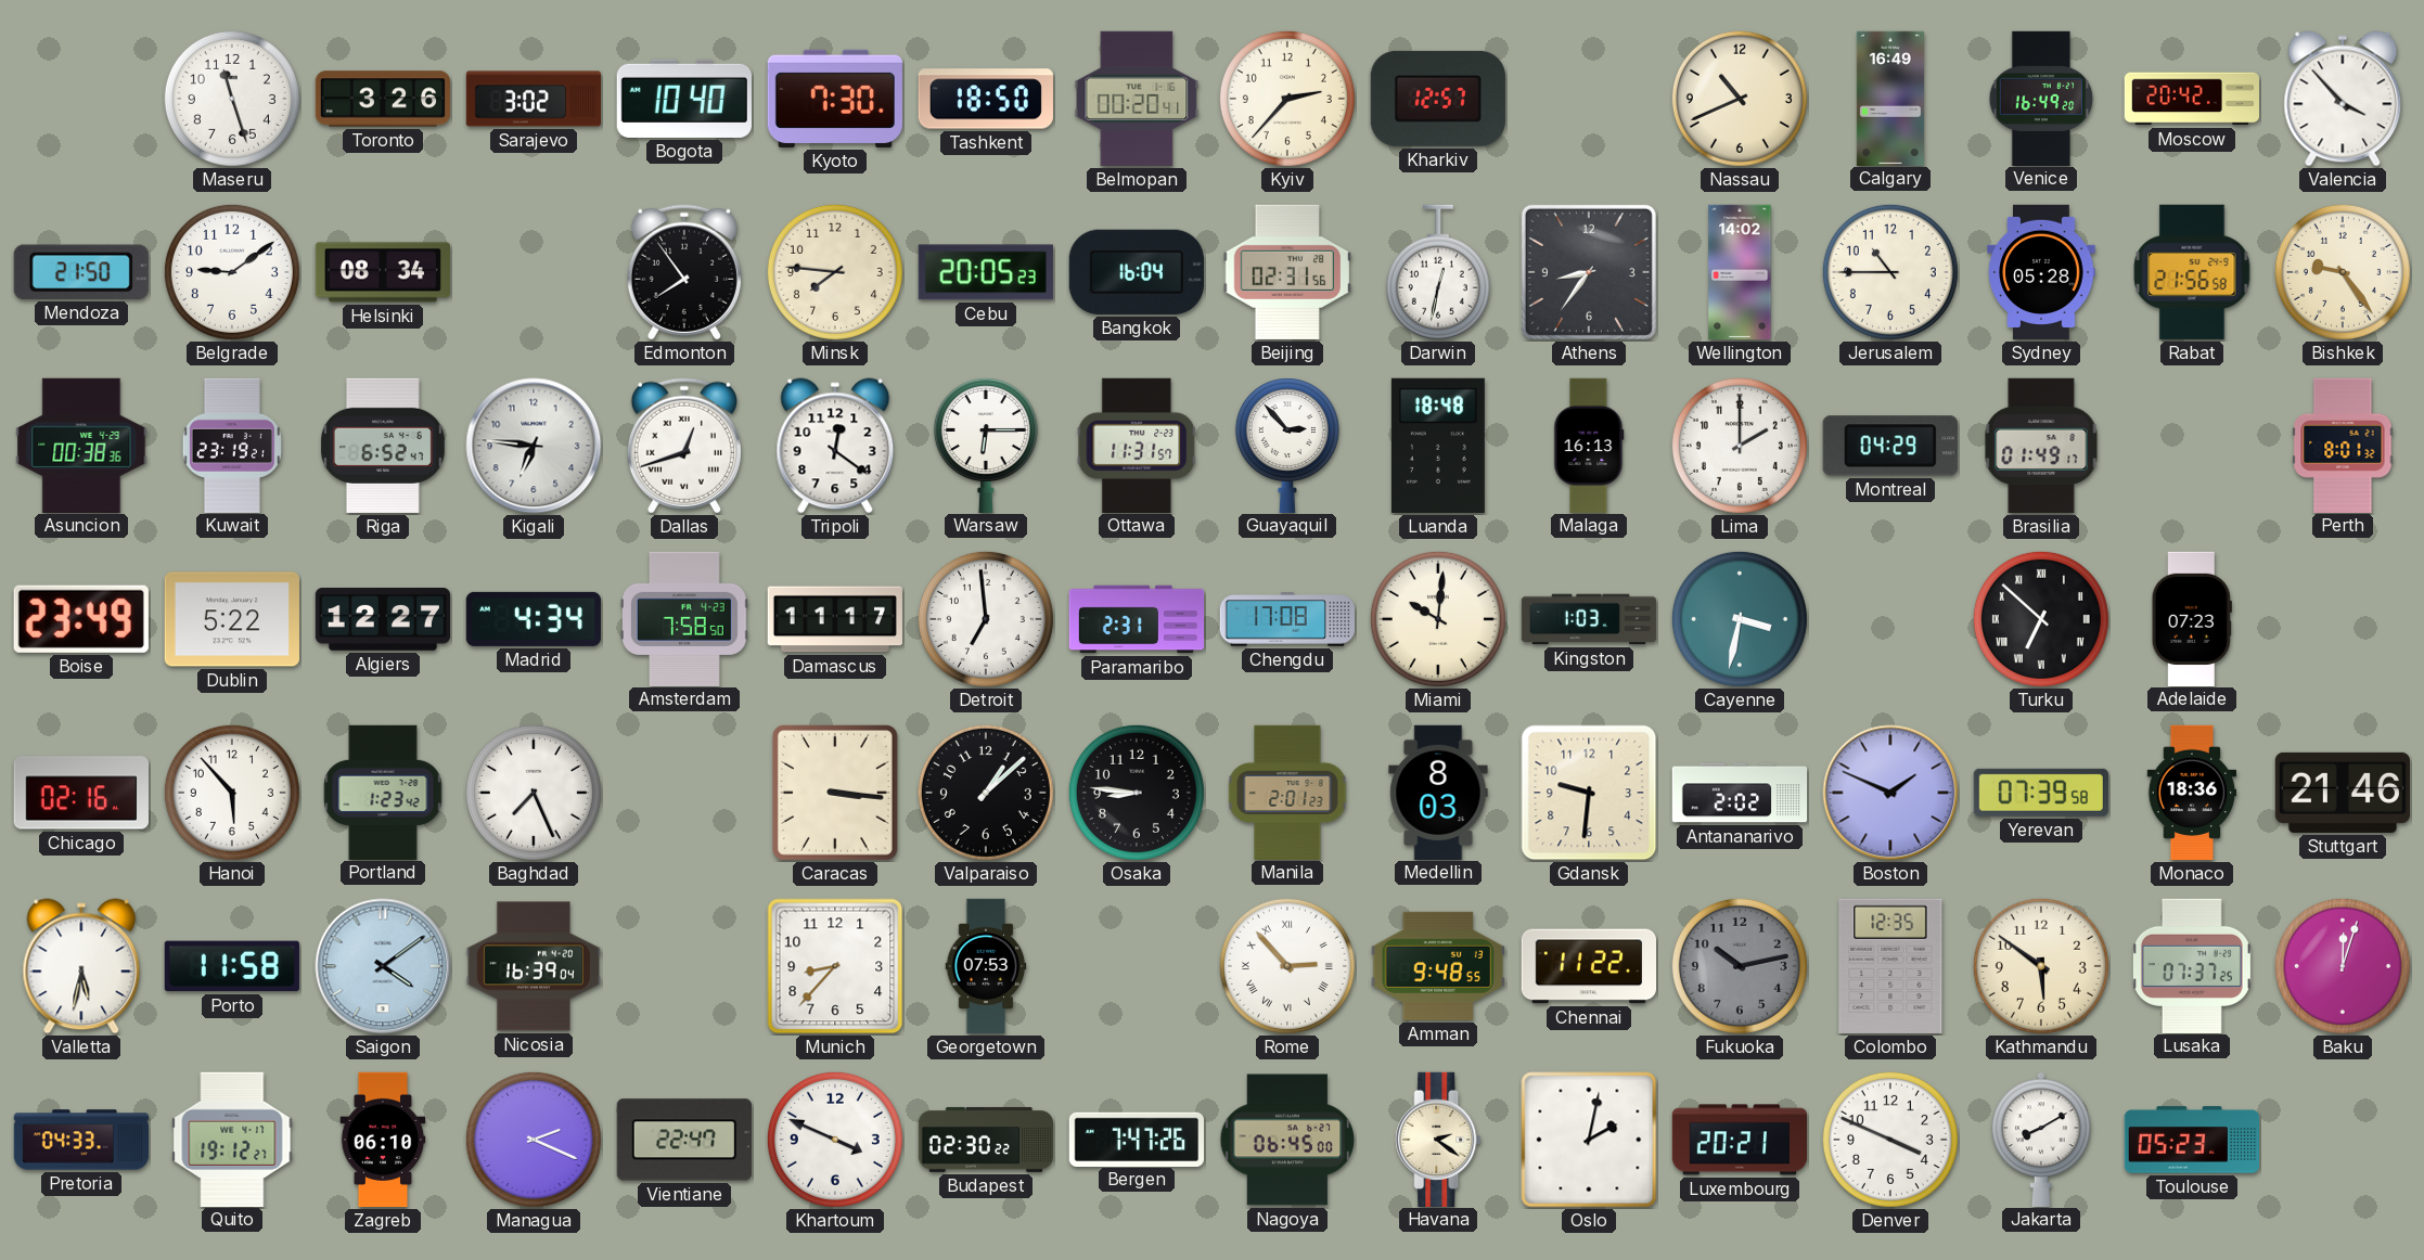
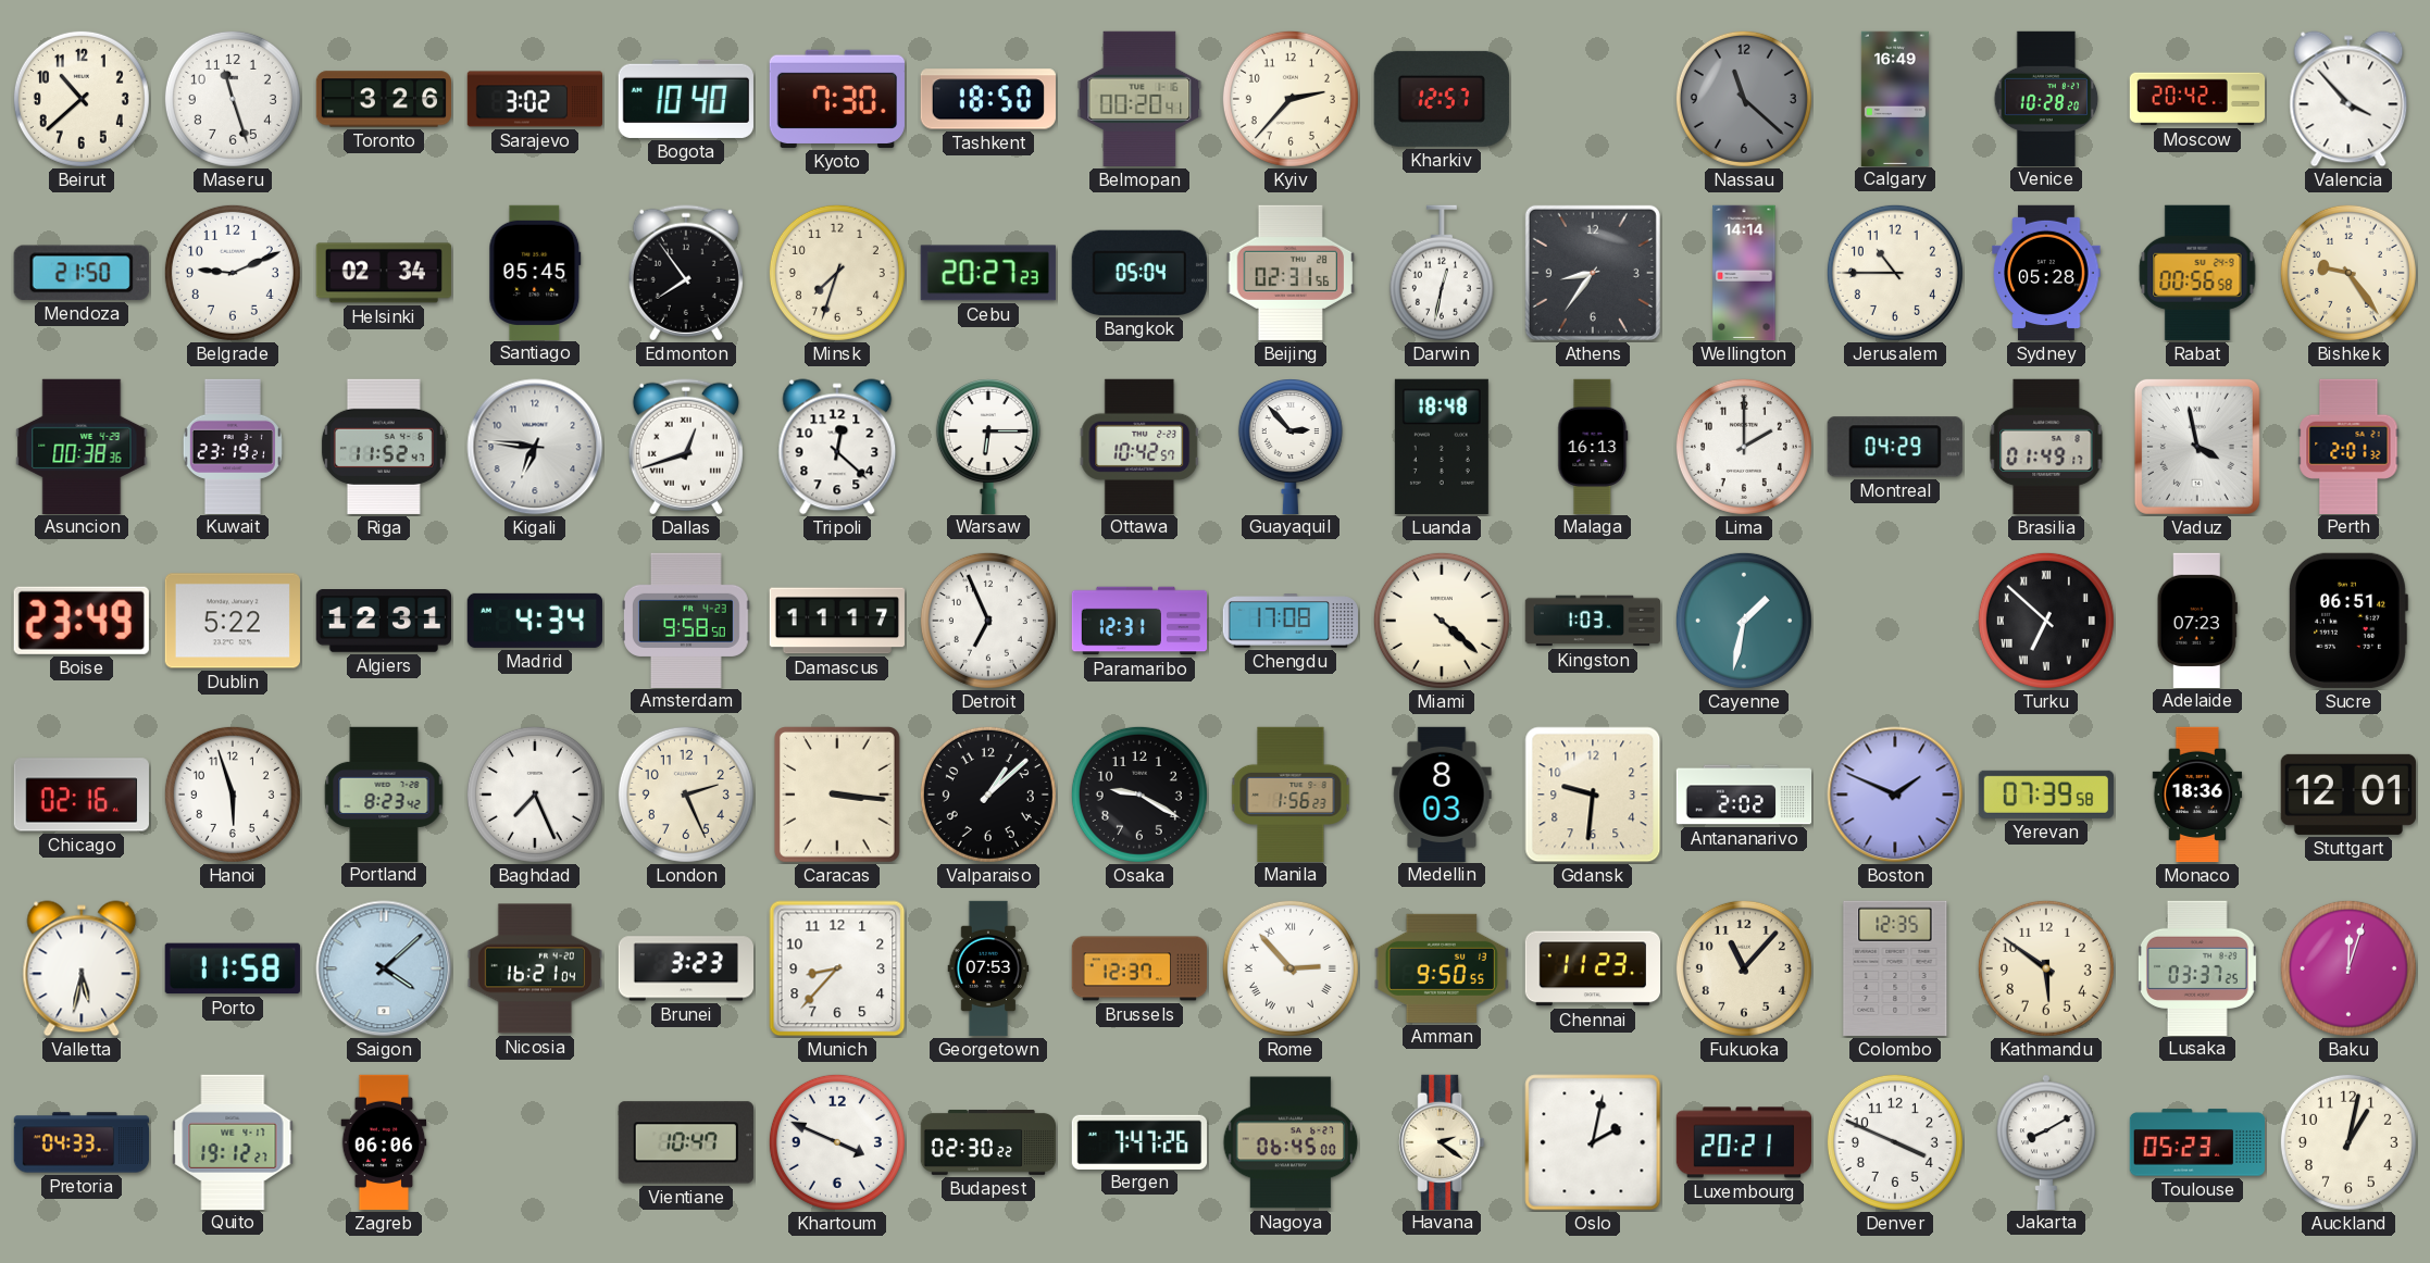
Beirut: none -> 10:38
Nassau: 10:41 -> 11:22
Nassau dial: cream -> grey
Venice: 16:49 -> 10:28
Belgrade: 9:09 -> 9:11
Helsinki: 08:34 -> 02:34
Santiago: none -> 05:45
Minsk: 7:46 -> 7:33
Cebu: 20:05 -> 20:27
Bangkok: 16:04 -> 05:04
Wellington: 14:02 -> 14:14
Rabat: 21:56 -> 00:56
Riga: 6:52 -> 11:52
Tripoli: 12:21 -> 12:22
Ottawa: 11:31 -> 10:42
Vaduz: none -> 3:58
Perth: 8:01 -> 2:01
Algiers: 12:27 -> 12:31
Amsterdam: 7:58 -> 9:58
Detroit: 6:59 -> 6:56
Paramaribo: 2:31 -> 12:31
Miami: 10:01 -> 4:22
Cayenne: 3:32 -> 1:32
Sucre: none -> 06:51
Hanoi: 5:53 -> 5:57
Portland: 1:23 -> 8:23
London: none -> 2:26
Osaka: 8:46 -> 9:20
Manila: 2:01 -> 1:56
Stuttgart: 21:46 -> 12:01
Saigon: 4:09 -> 4:08
Nicosia: 16:39 -> 16:21
Brunei: none -> 3:23
Brussels: none -> 12:37
Amman: 9:48 -> 9:50
Chennai: 11:22 -> 11:23
Fukuoka: 10:13 -> 11:07
Fukuoka dial: grey -> cream
Lusaka: 07:37 -> 03:37
Zagreb: 06:10 -> 06:06
Managua: 2:19 -> none
Vientiane: 22:47 -> 10:47
Auckland: none -> 1:02
